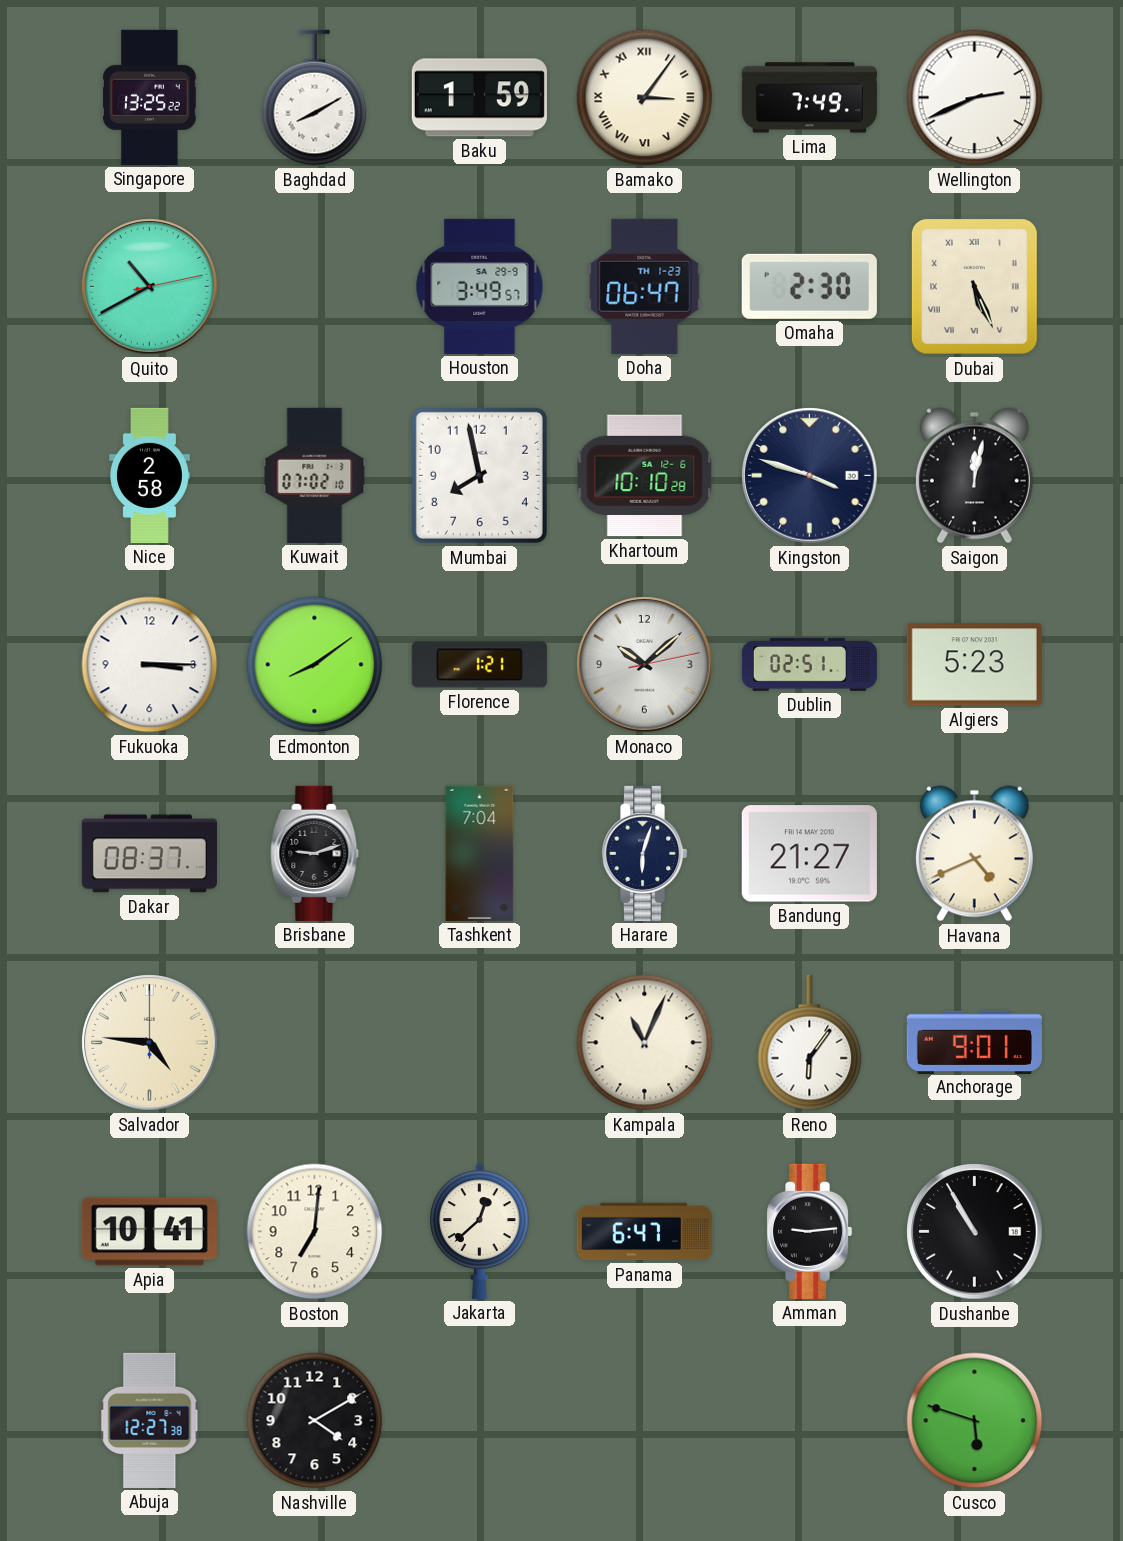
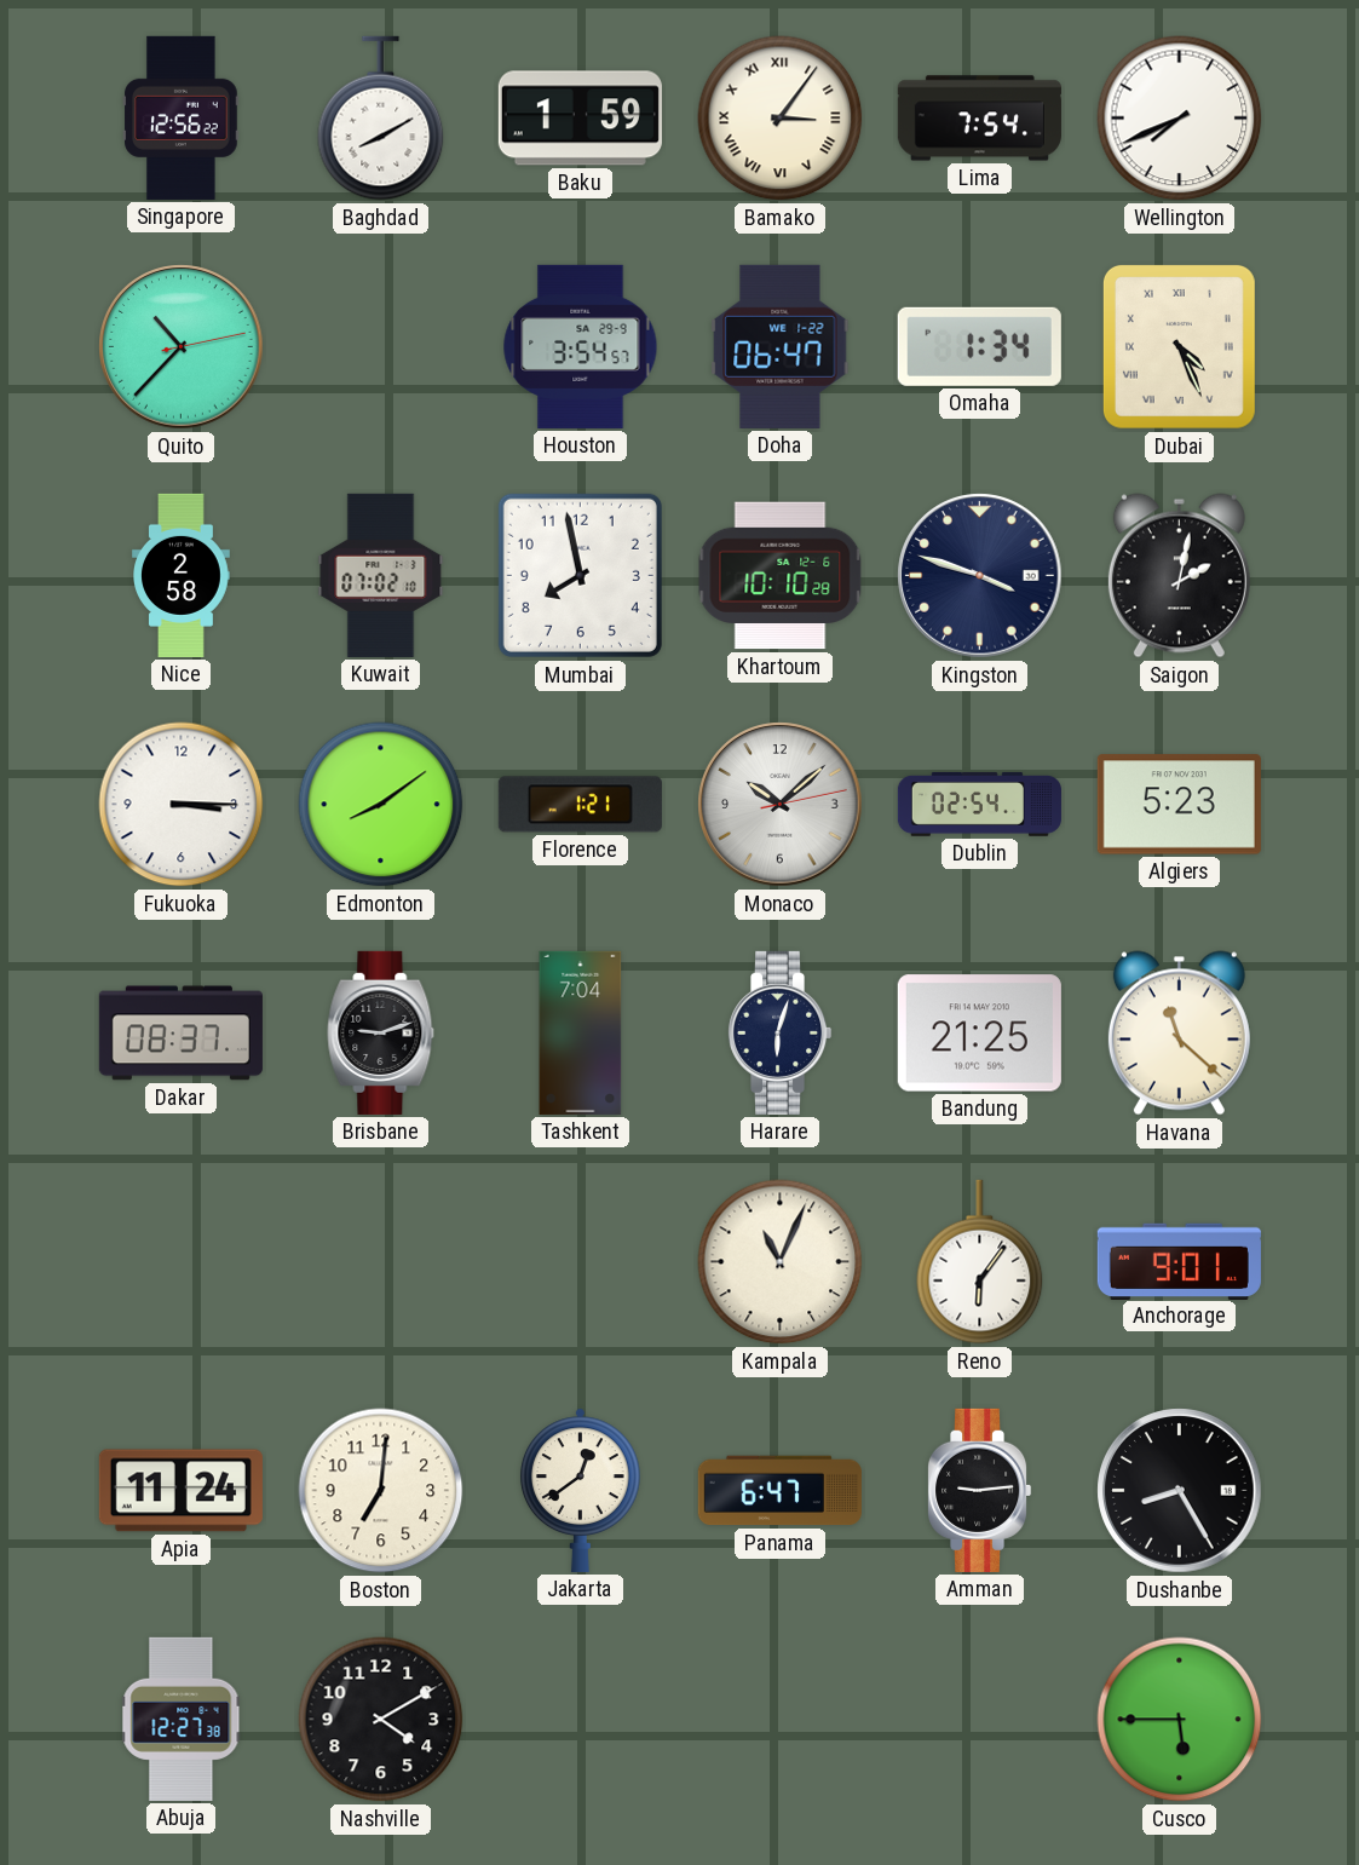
Singapore: 13:25 -> 12:56
Lima: 7:49 -> 7:54
Wellington: 2:41 -> 7:41
Quito: 10:40 -> 10:37
Houston: 3:49 -> 3:54
Doha date: TH 1-23 -> WE 1-22
Omaha: 2:30 -> 1:34
Dubai: 5:26 -> 4:26
Saigon: 12:02 -> 2:02
Dublin: 02:51 -> 02:54
Bandung: 21:27 -> 21:25
Havana: 4:41 -> 11:22
Salvador: 4:46 -> none
Apia: 10:41 -> 11:24
Jakarta: 12:38 -> 12:39
Dushanbe: 10:55 -> 8:25
Cusco: 5:48 -> 5:45
